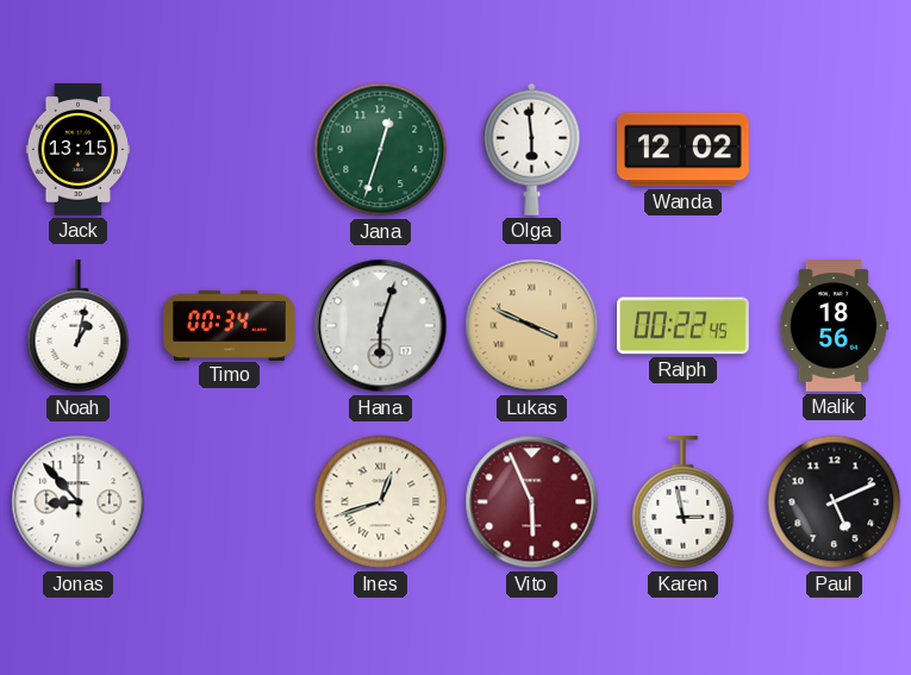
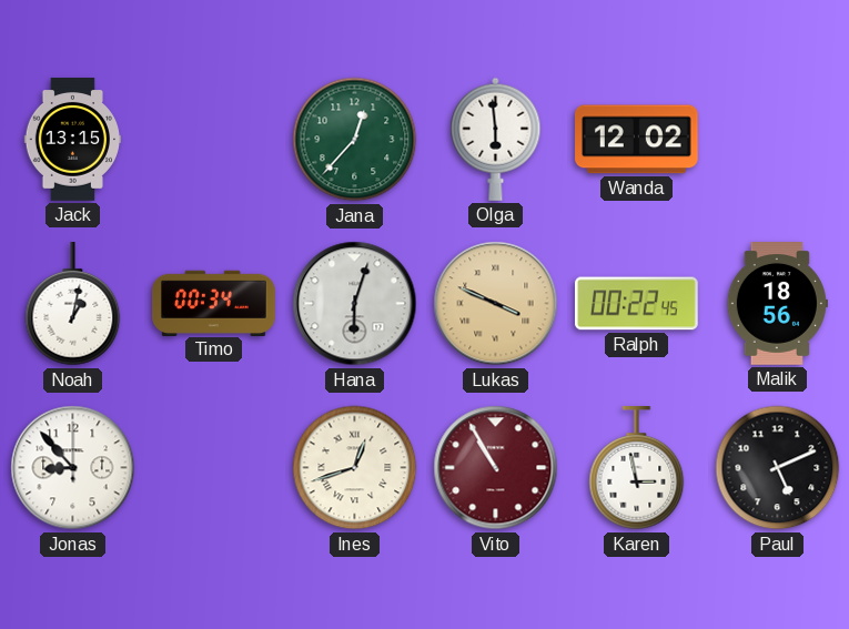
Jana: 12:33 -> 12:37
Vito: 5:56 -> 10:55
